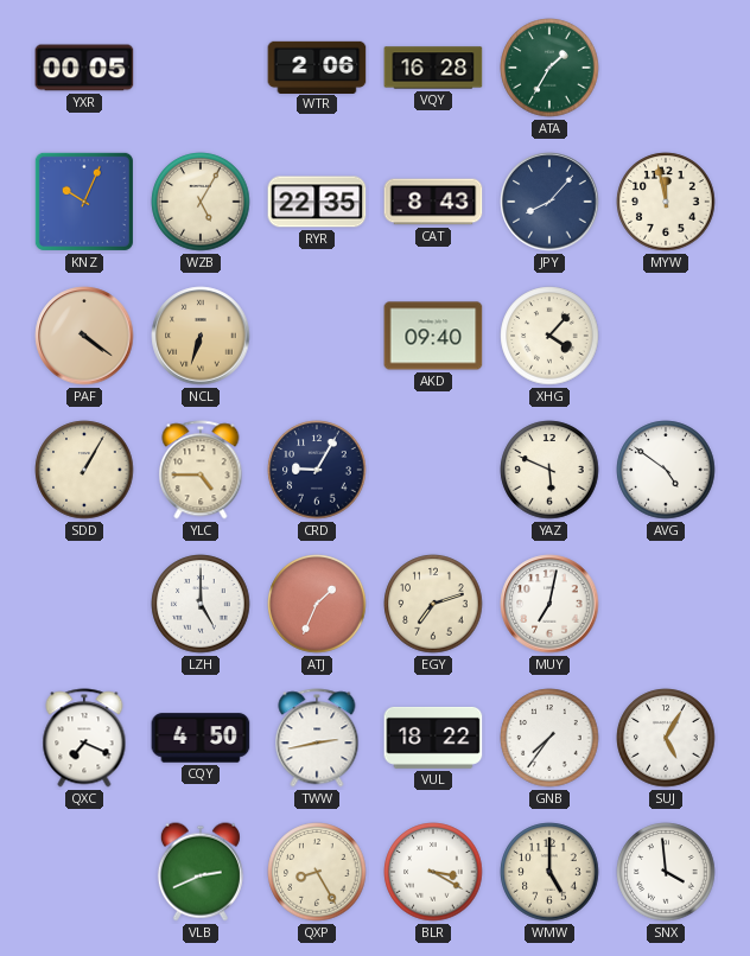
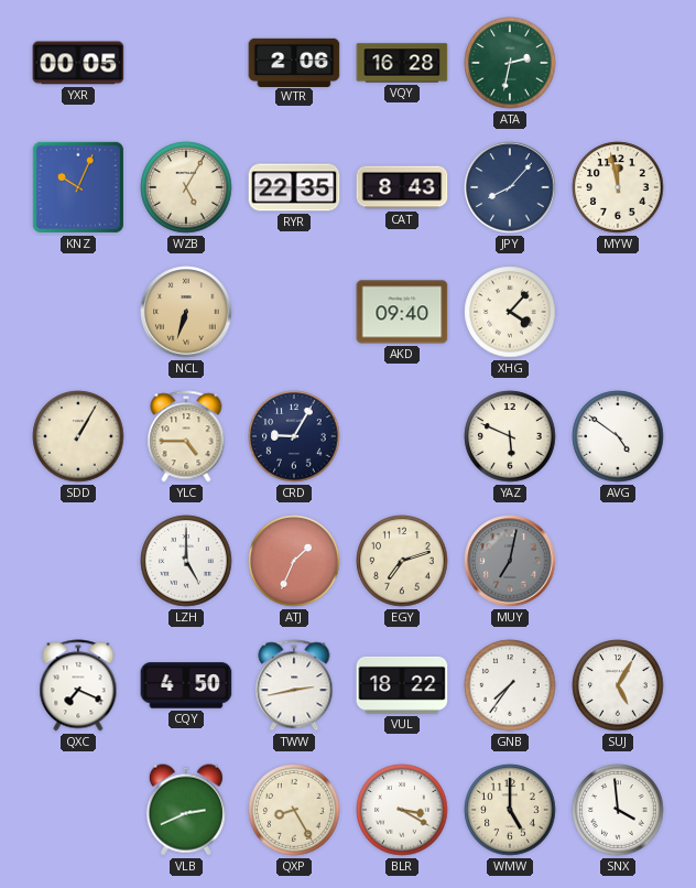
ATA: 1:35 -> 2:32
PAF: 4:21 -> none
MUY dial: white -> grey
